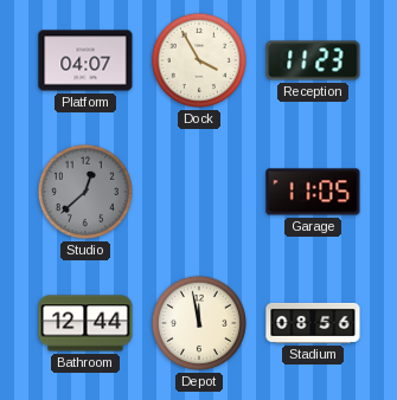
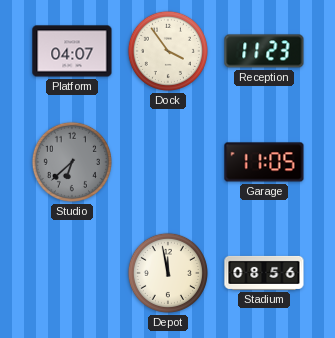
Dock: 3:55 -> 3:54
Studio: 12:38 -> 6:38
Bathroom: 12:44 -> none
